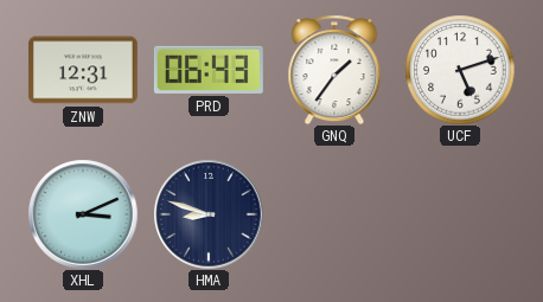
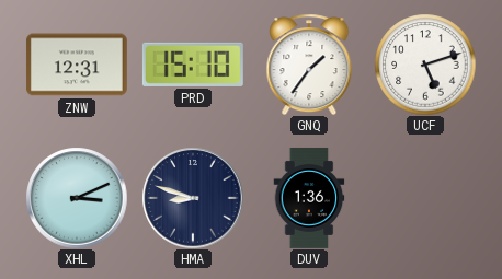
PRD: 06:43 -> 15:10
DUV: none -> 1:36
